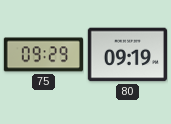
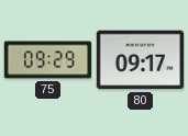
80: 09:19 -> 09:17
